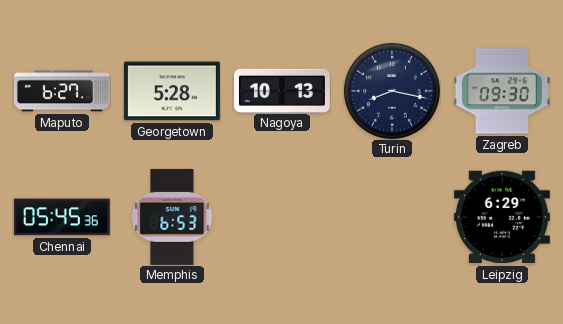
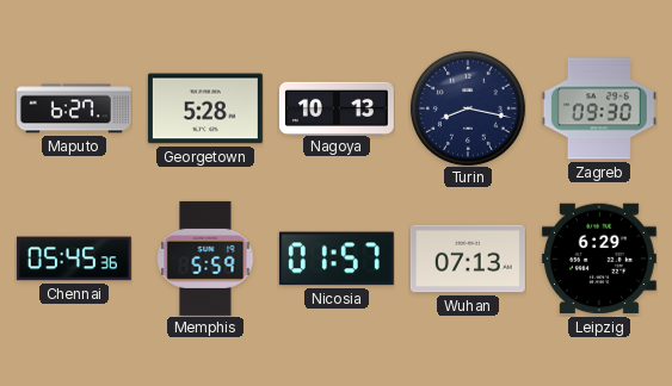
Memphis: 6:53 -> 5:59
Nicosia: none -> 01:57
Wuhan: none -> 07:13
